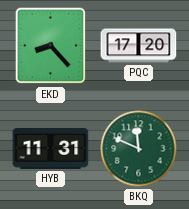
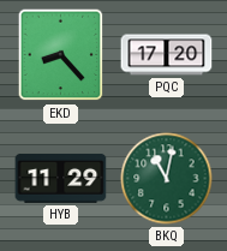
HYB: 11:31 -> 11:29
BKQ: 11:49 -> 11:02
